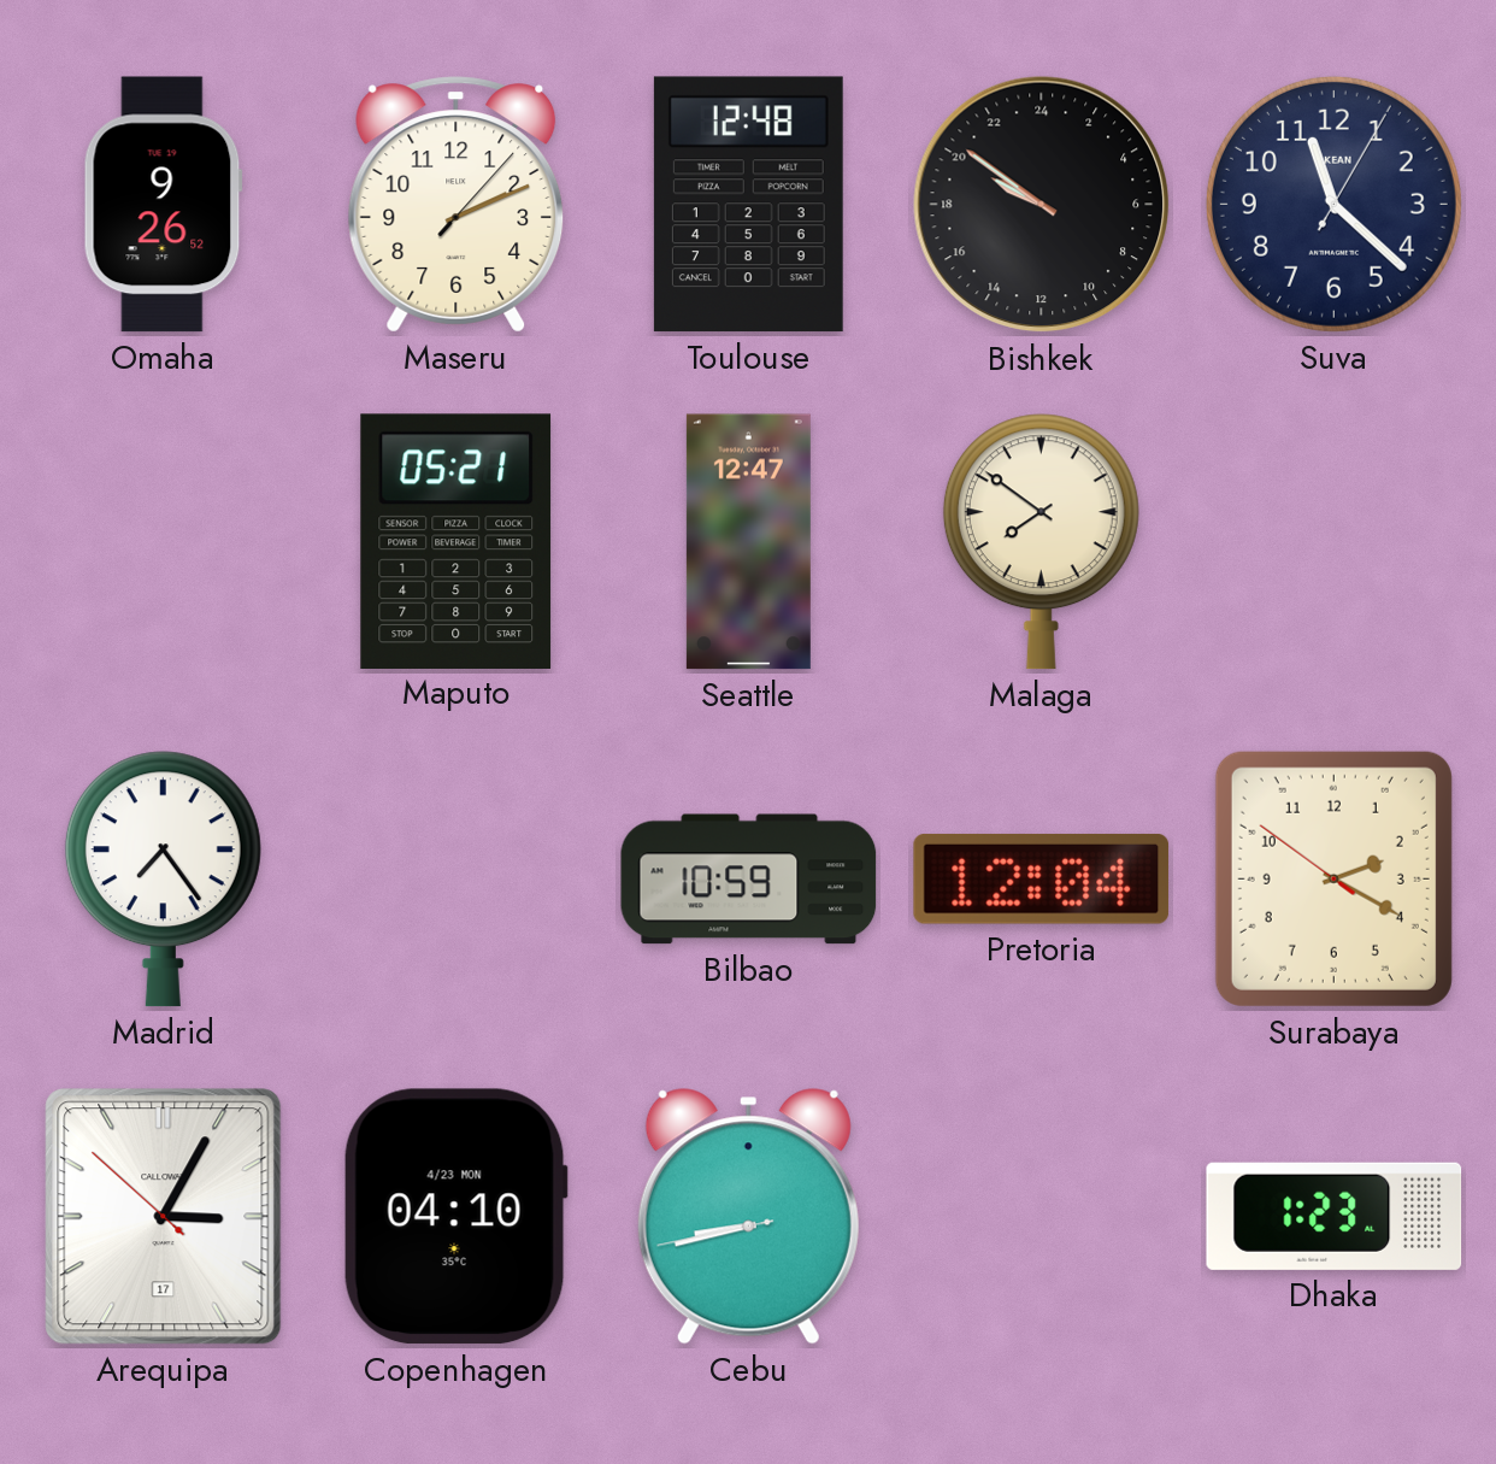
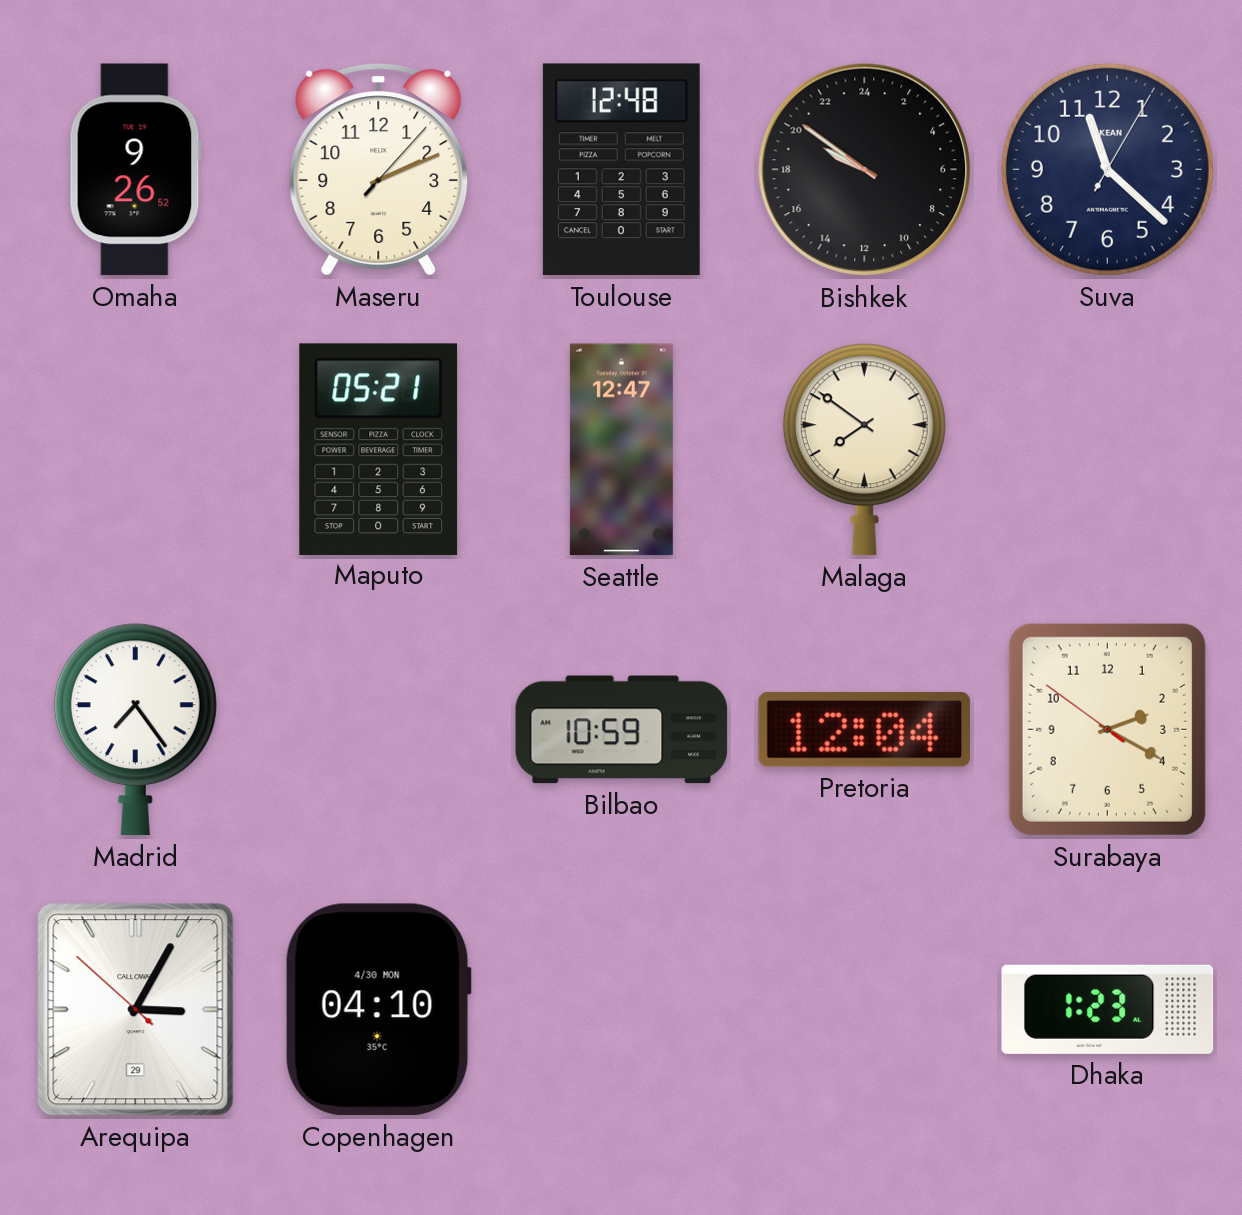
Arequipa date: 17 -> 29
Copenhagen date: 4/23 MON -> 4/30 MON
Cebu: 8:42 -> none
